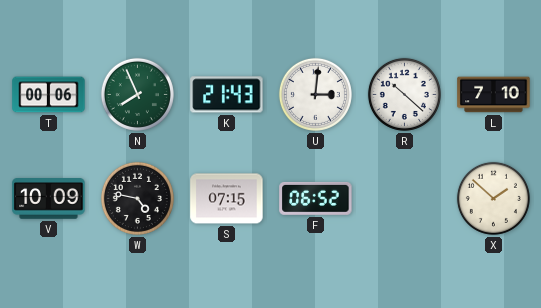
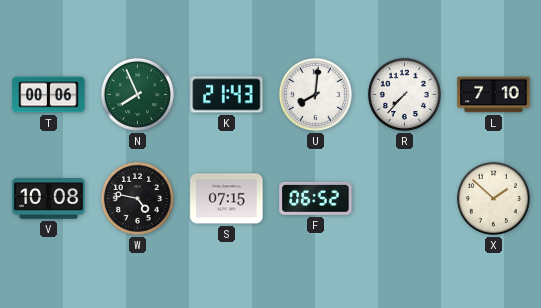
U: 3:01 -> 8:01
R: 10:22 -> 7:37
V: 10:09 -> 10:08
